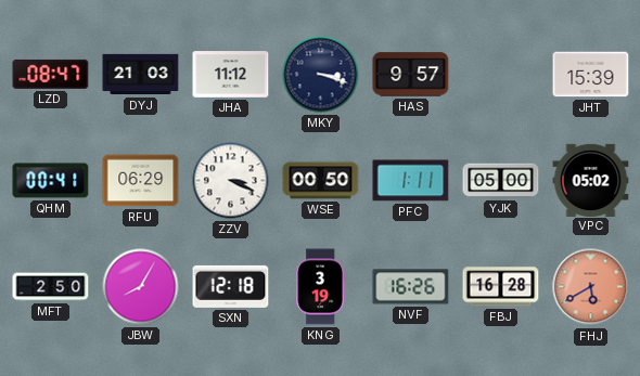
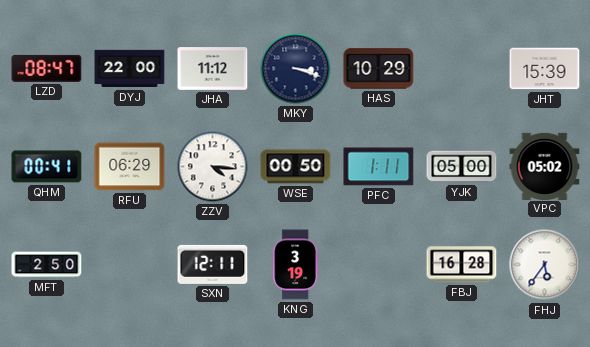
DYJ: 21:03 -> 22:00
HAS: 9:57 -> 10:29
ZZV: 3:19 -> 4:16
JBW: 8:05 -> none
SXN: 12:18 -> 12:11
NVF: 16:26 -> none
FHJ: 5:40 -> 5:36
FHJ dial: salmon -> white
